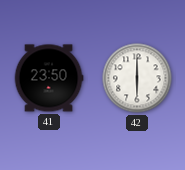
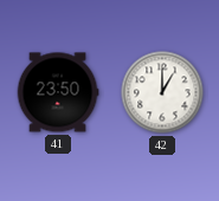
42: 6:00 -> 1:00
